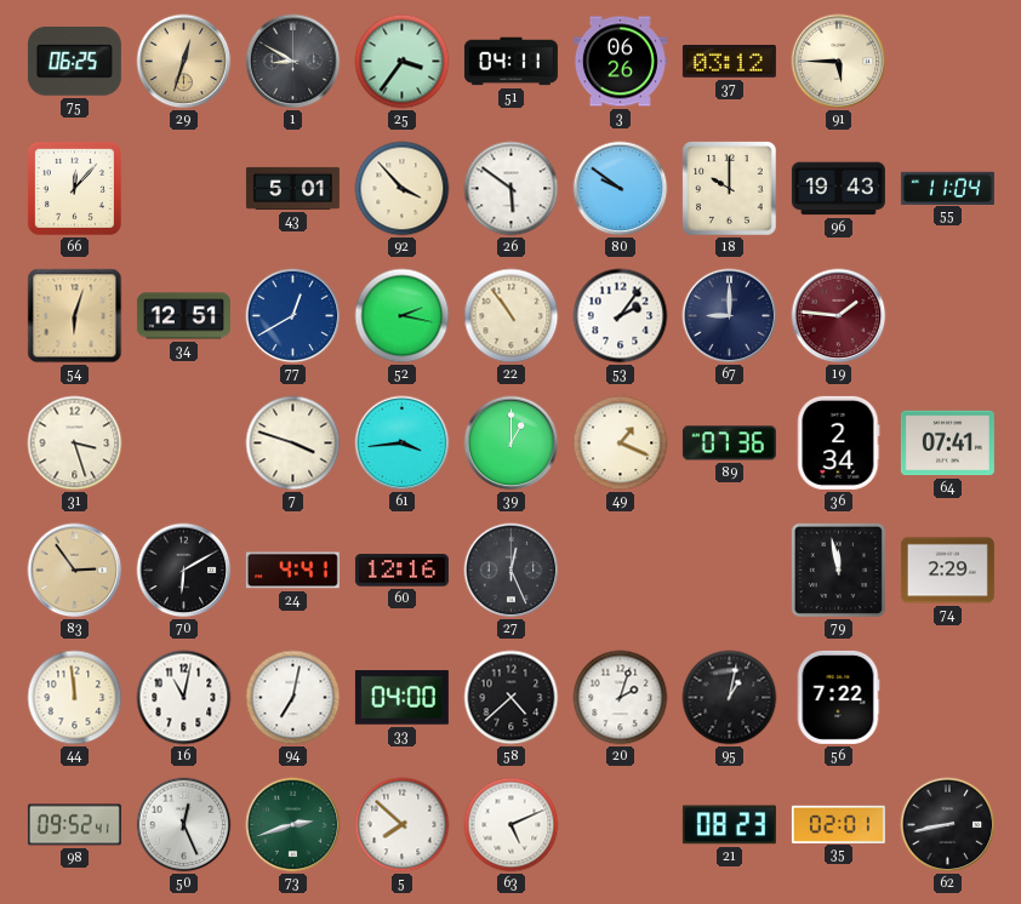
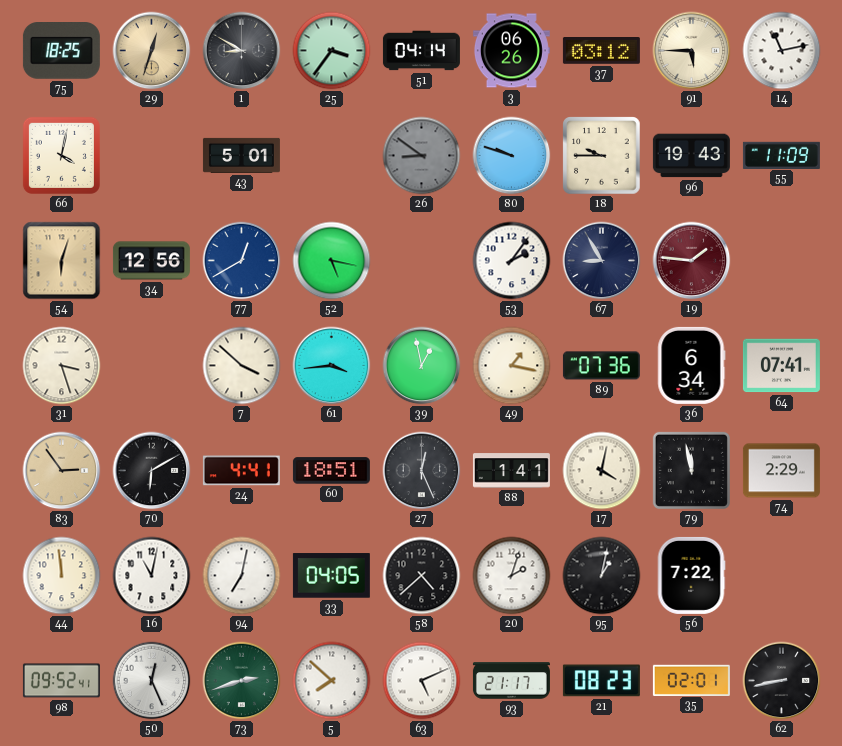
75: 06:25 -> 18:25
51: 04:11 -> 04:14
14: none -> 11:13
66: 12:07 -> 4:02
92: 3:53 -> none
26: 5:51 -> 8:51
26 dial: white -> grey
80: 9:51 -> 9:48
18: 10:00 -> 9:45
55: 11:04 -> 11:09
34: 12:51 -> 12:56
52: 2:17 -> 5:17
22: 10:54 -> none
67: 9:00 -> 8:55
7: 3:48 -> 3:52
39: 1:00 -> 12:58
49: 1:19 -> 1:17
36: 2:34 -> 6:34
60: 12:16 -> 18:51
88: none -> 1:41
17: none -> 4:02
33: 04:00 -> 04:05
93: none -> 21:17
